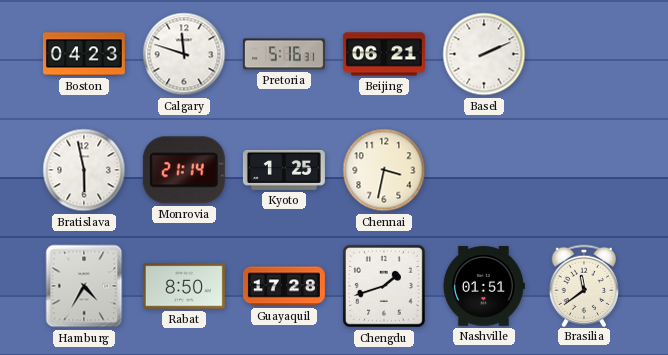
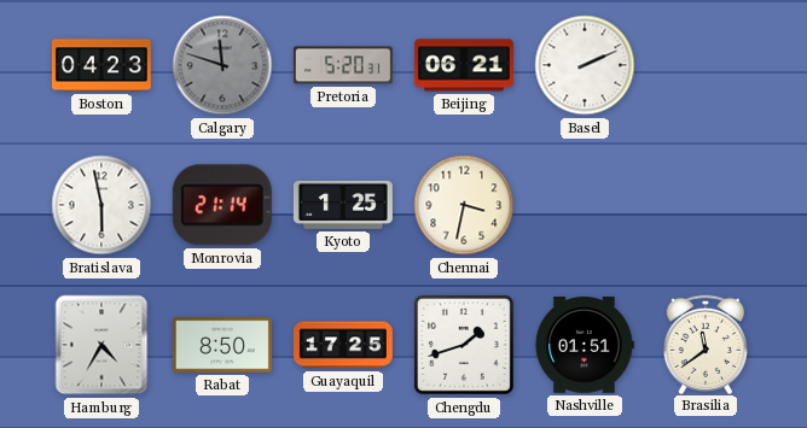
Calgary dial: white -> grey
Pretoria: 5:16 -> 5:20
Guayaquil: 17:28 -> 17:25
